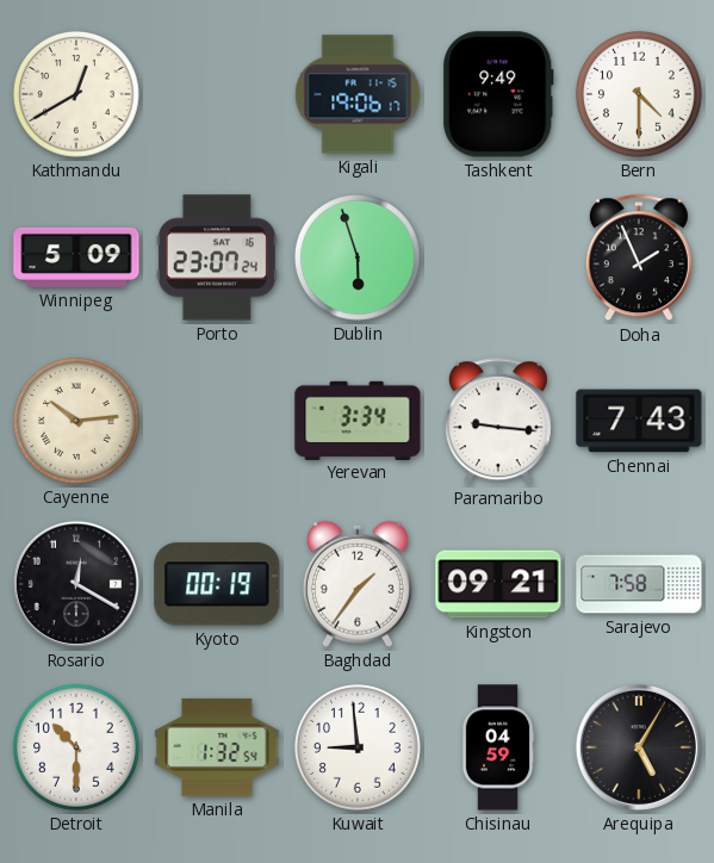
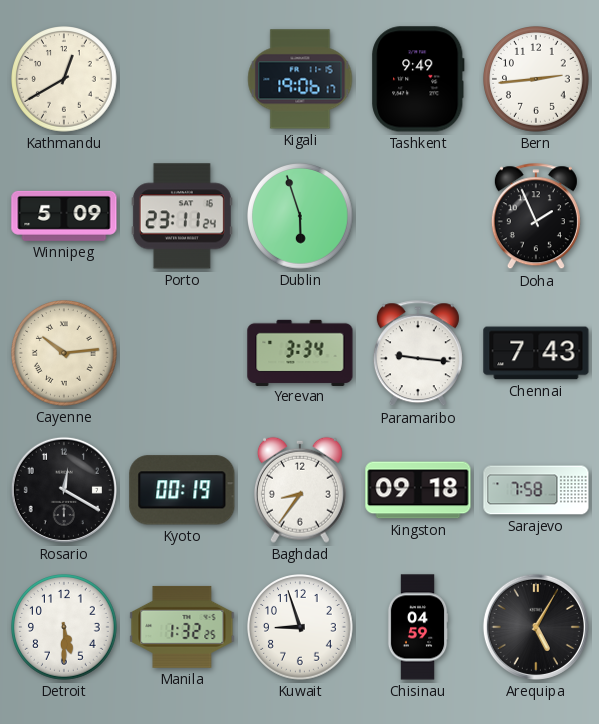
Bern: 4:30 -> 2:44
Porto: 23:07 -> 23:11
Baghdad: 1:36 -> 8:36
Kingston: 09:21 -> 09:18
Detroit: 10:30 -> 5:30
Manila: 1:32:54 -> 1:32:25
Kuwait: 8:59 -> 8:57
